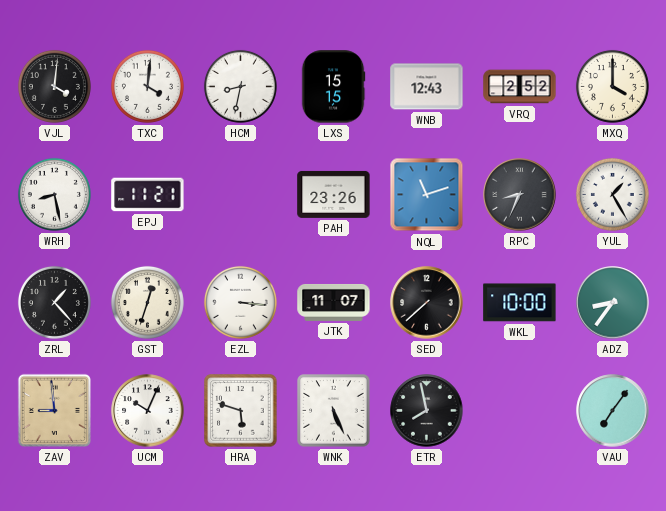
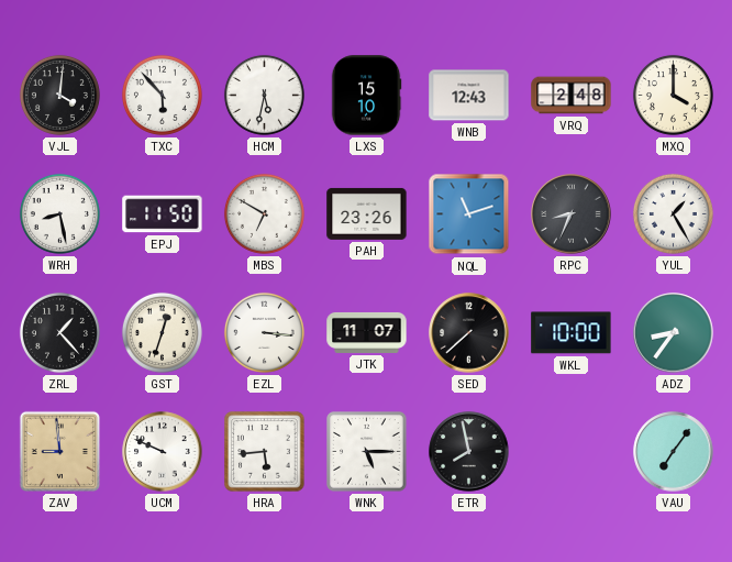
TXC: 4:01 -> 5:53
HCM: 8:32 -> 5:32
LXS: 15:15 -> 15:10
VRQ: 2:52 -> 2:48
EPJ: 11:21 -> 11:50
MBS: none -> 6:50
UCM: 10:04 -> 9:49
HRA: 5:48 -> 5:44
WNK: 5:26 -> 5:15
